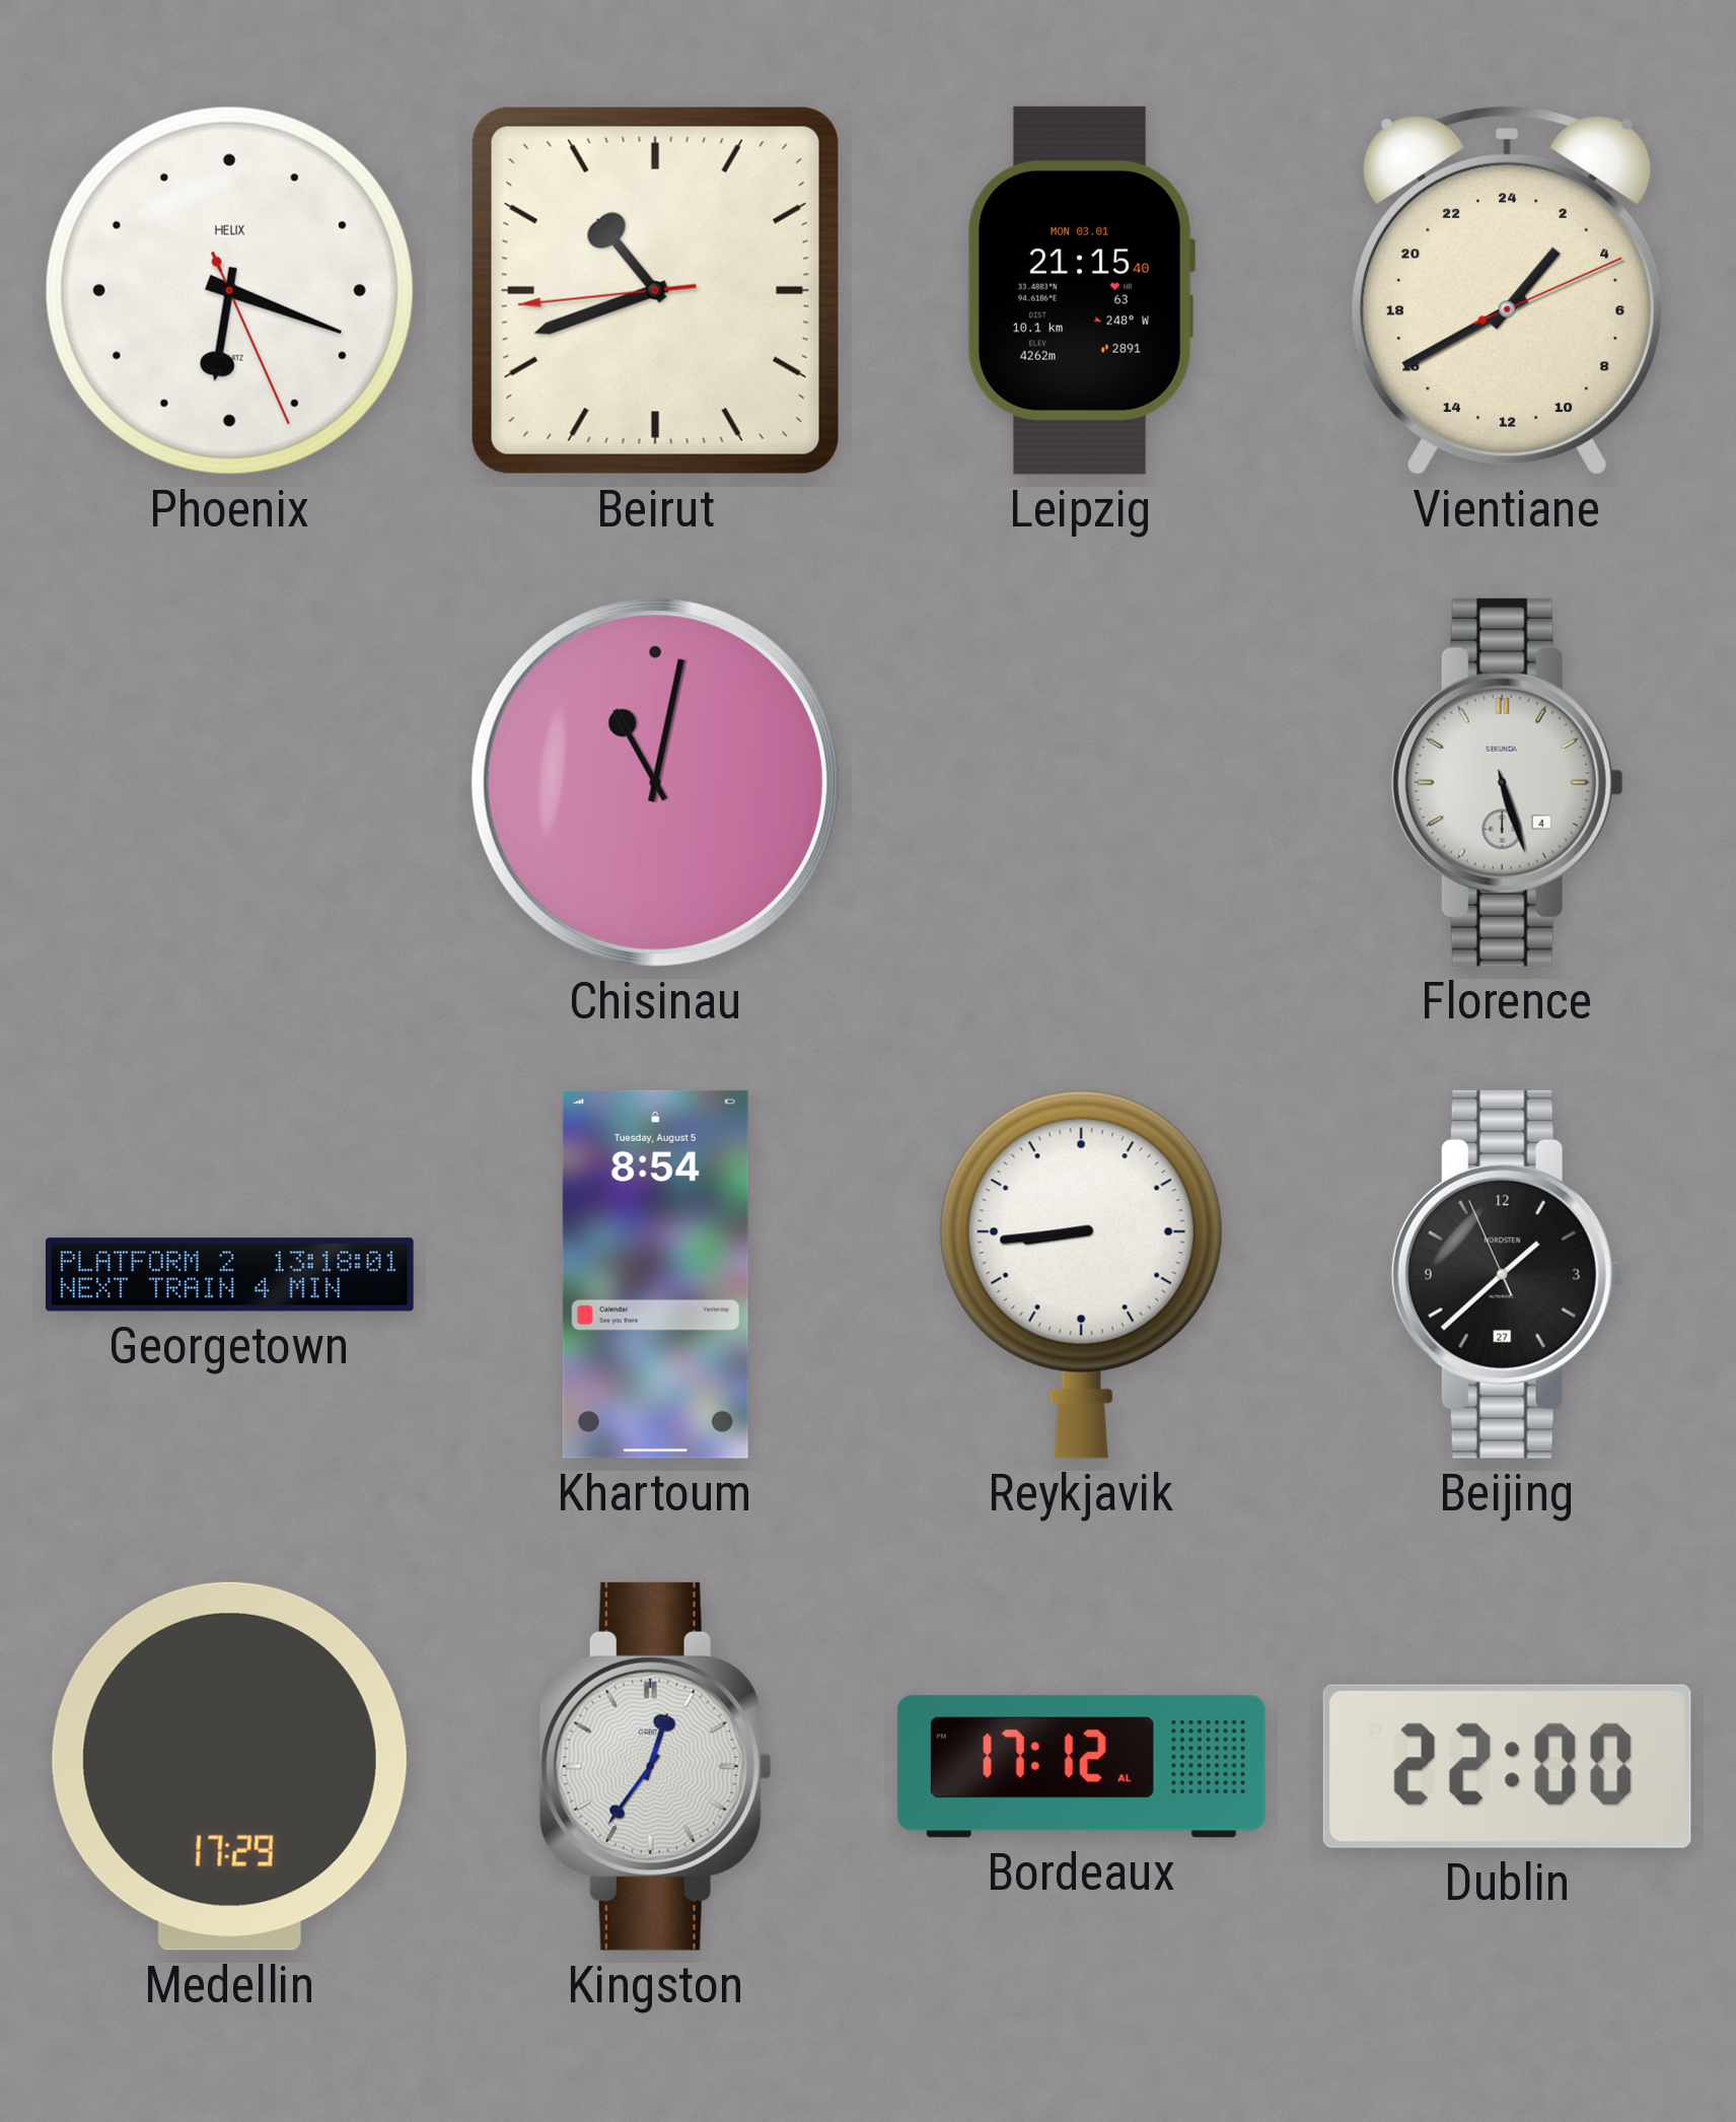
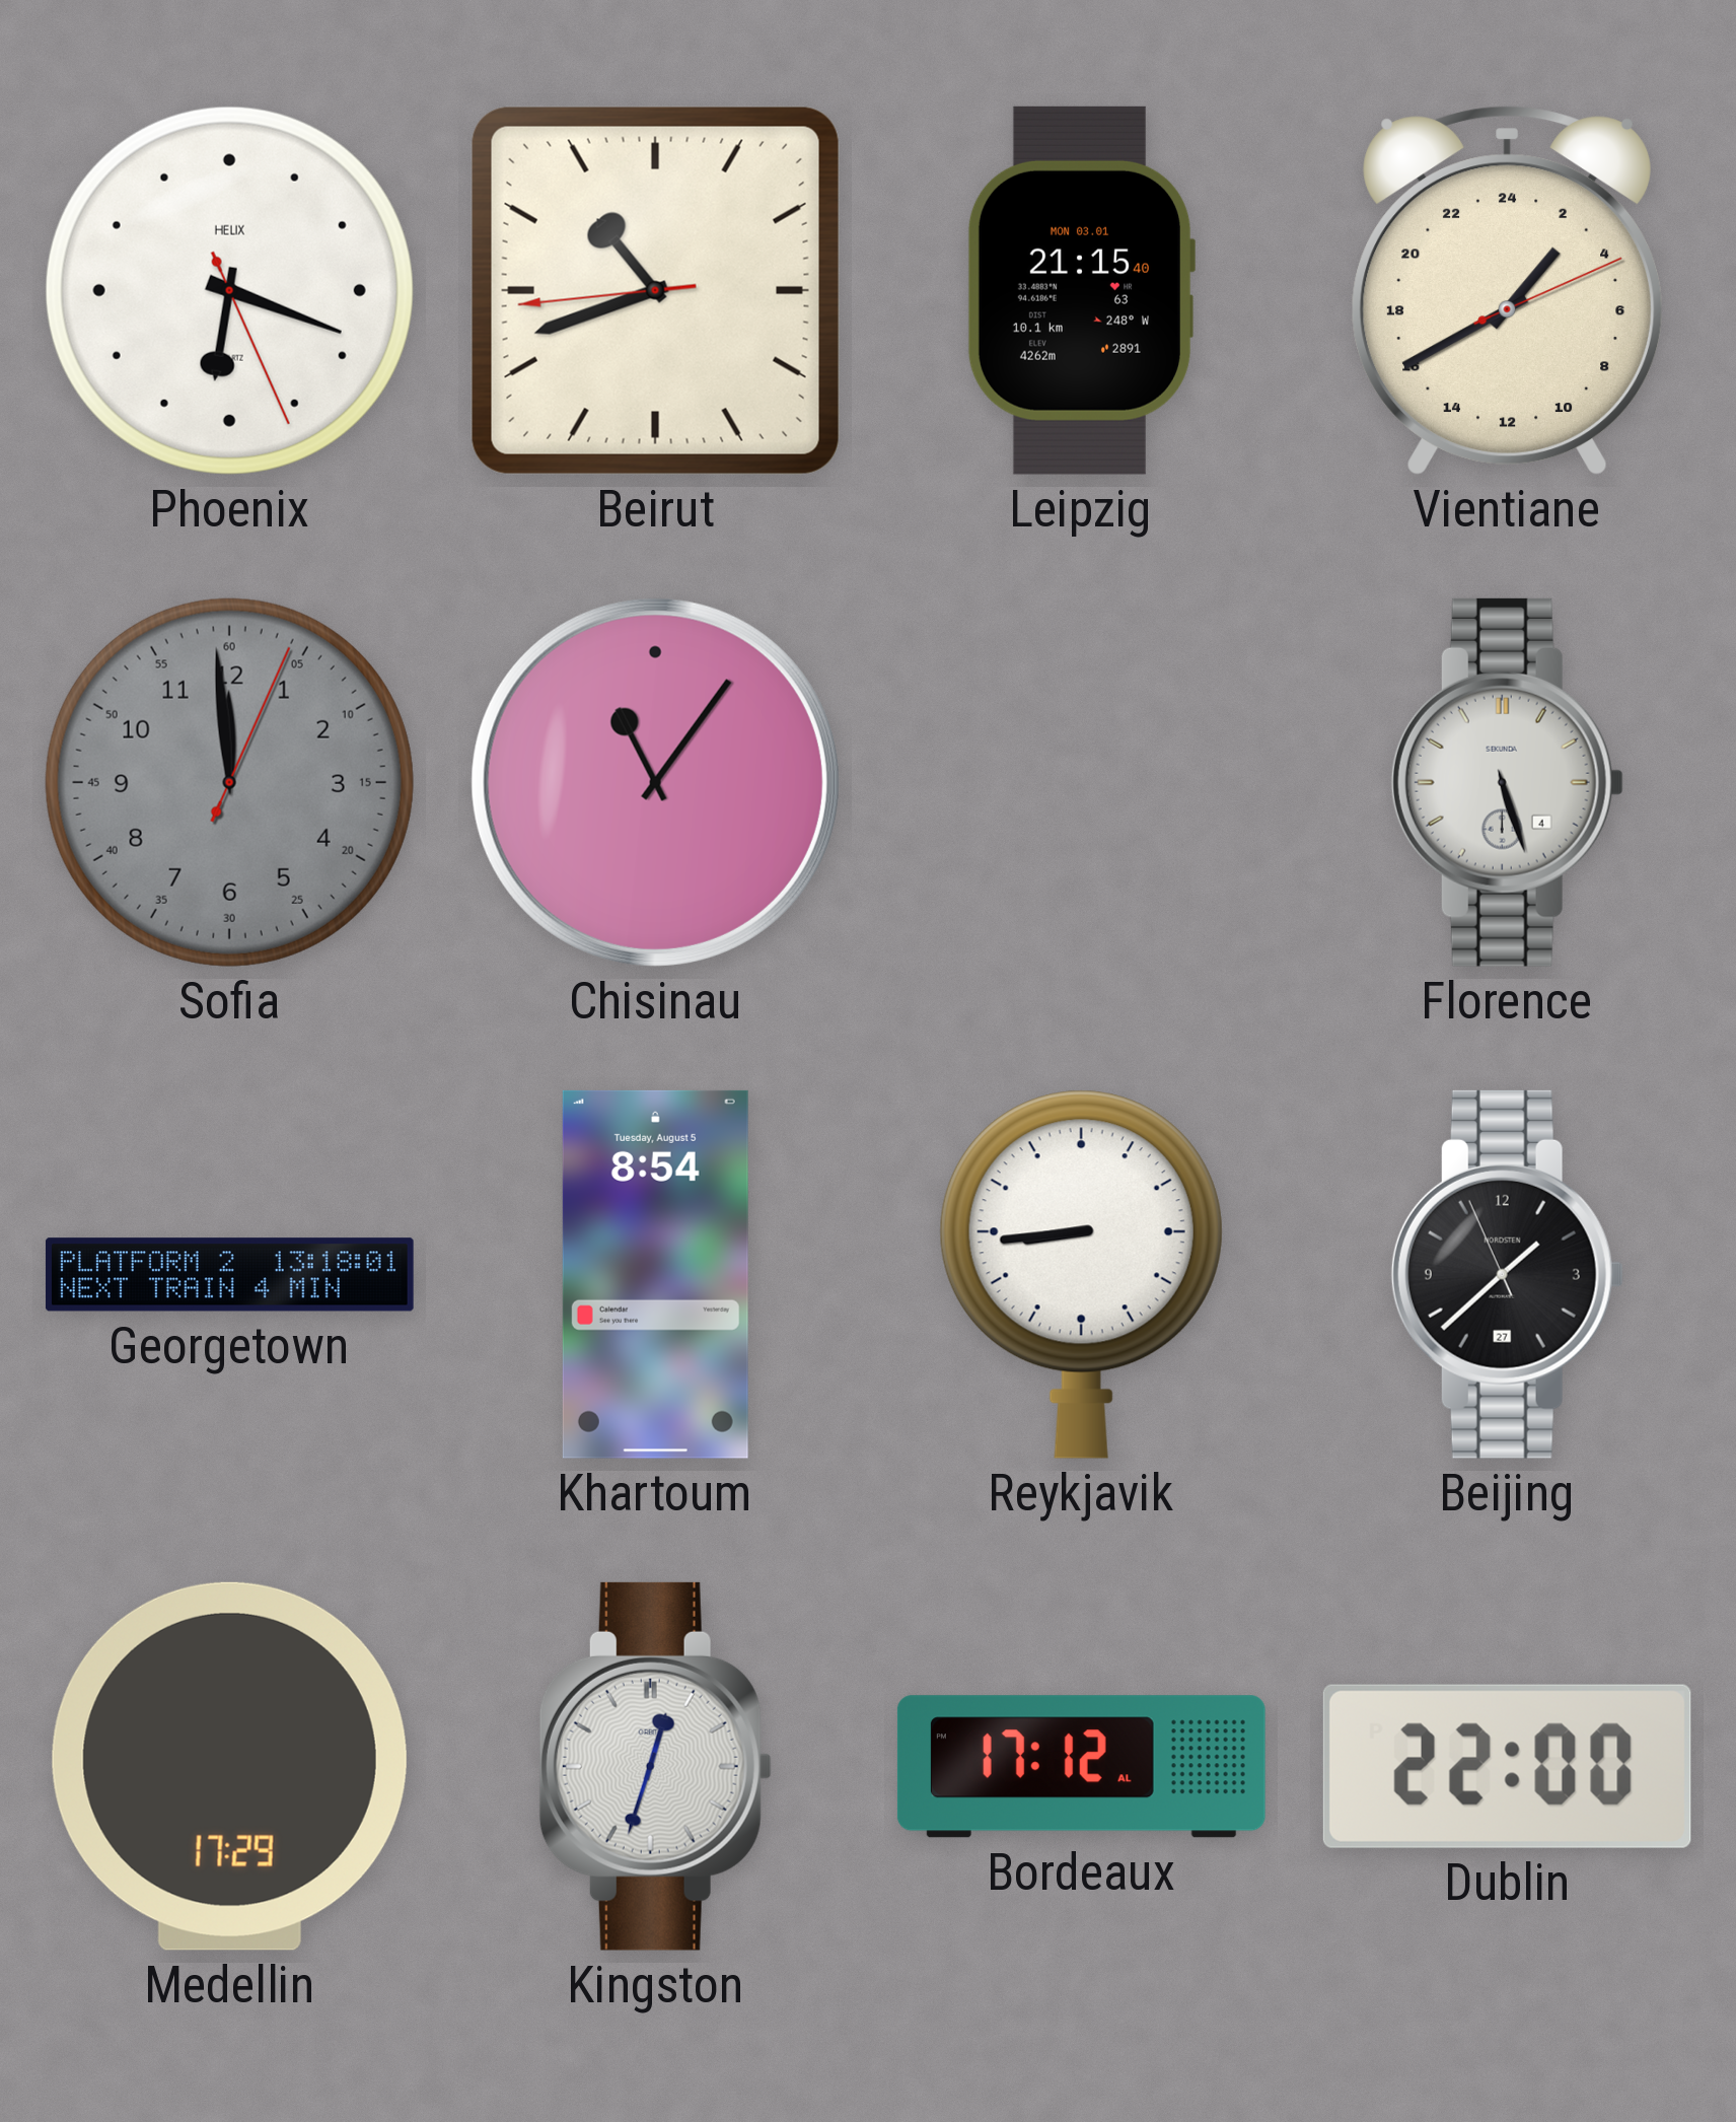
Sofia: none -> 11:59
Chisinau: 11:02 -> 11:06
Kingston: 12:36 -> 12:33
